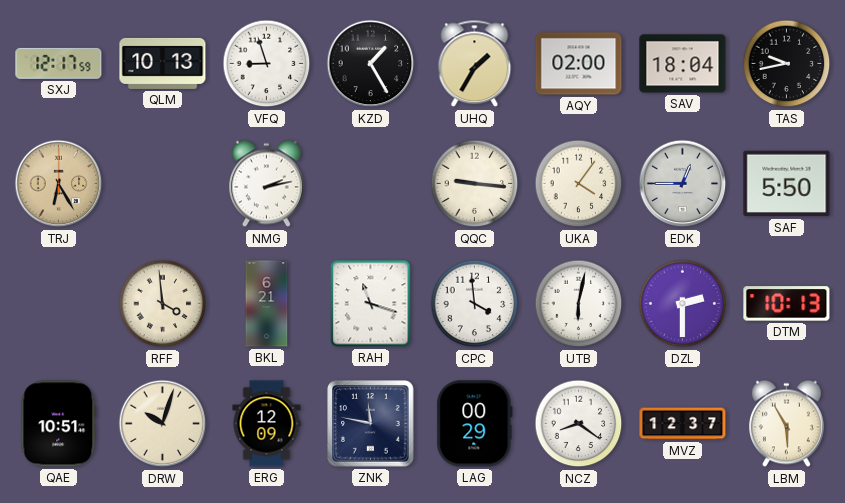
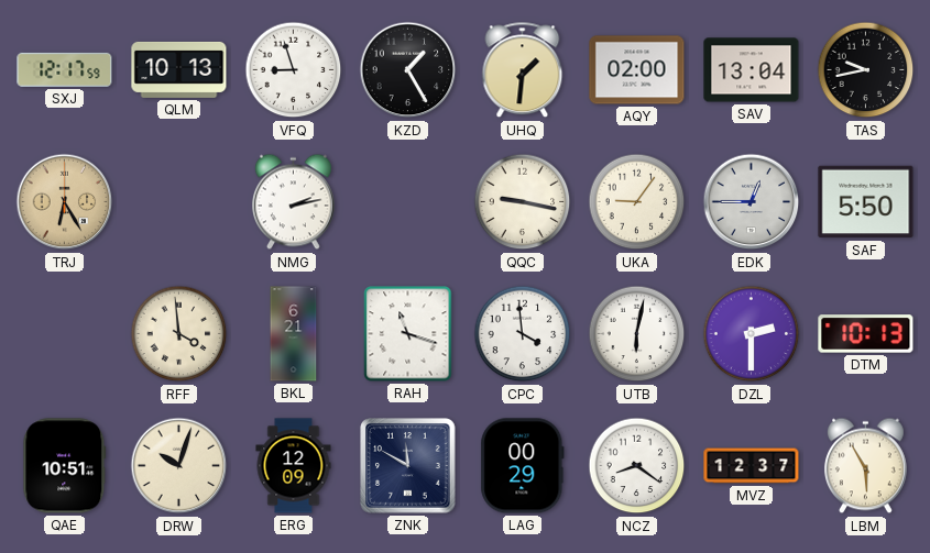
UHQ: 1:35 -> 1:31
SAV: 18:04 -> 13:04
QQC: 9:16 -> 9:17
UKA: 4:06 -> 9:06
ZNK: 11:47 -> 11:50
